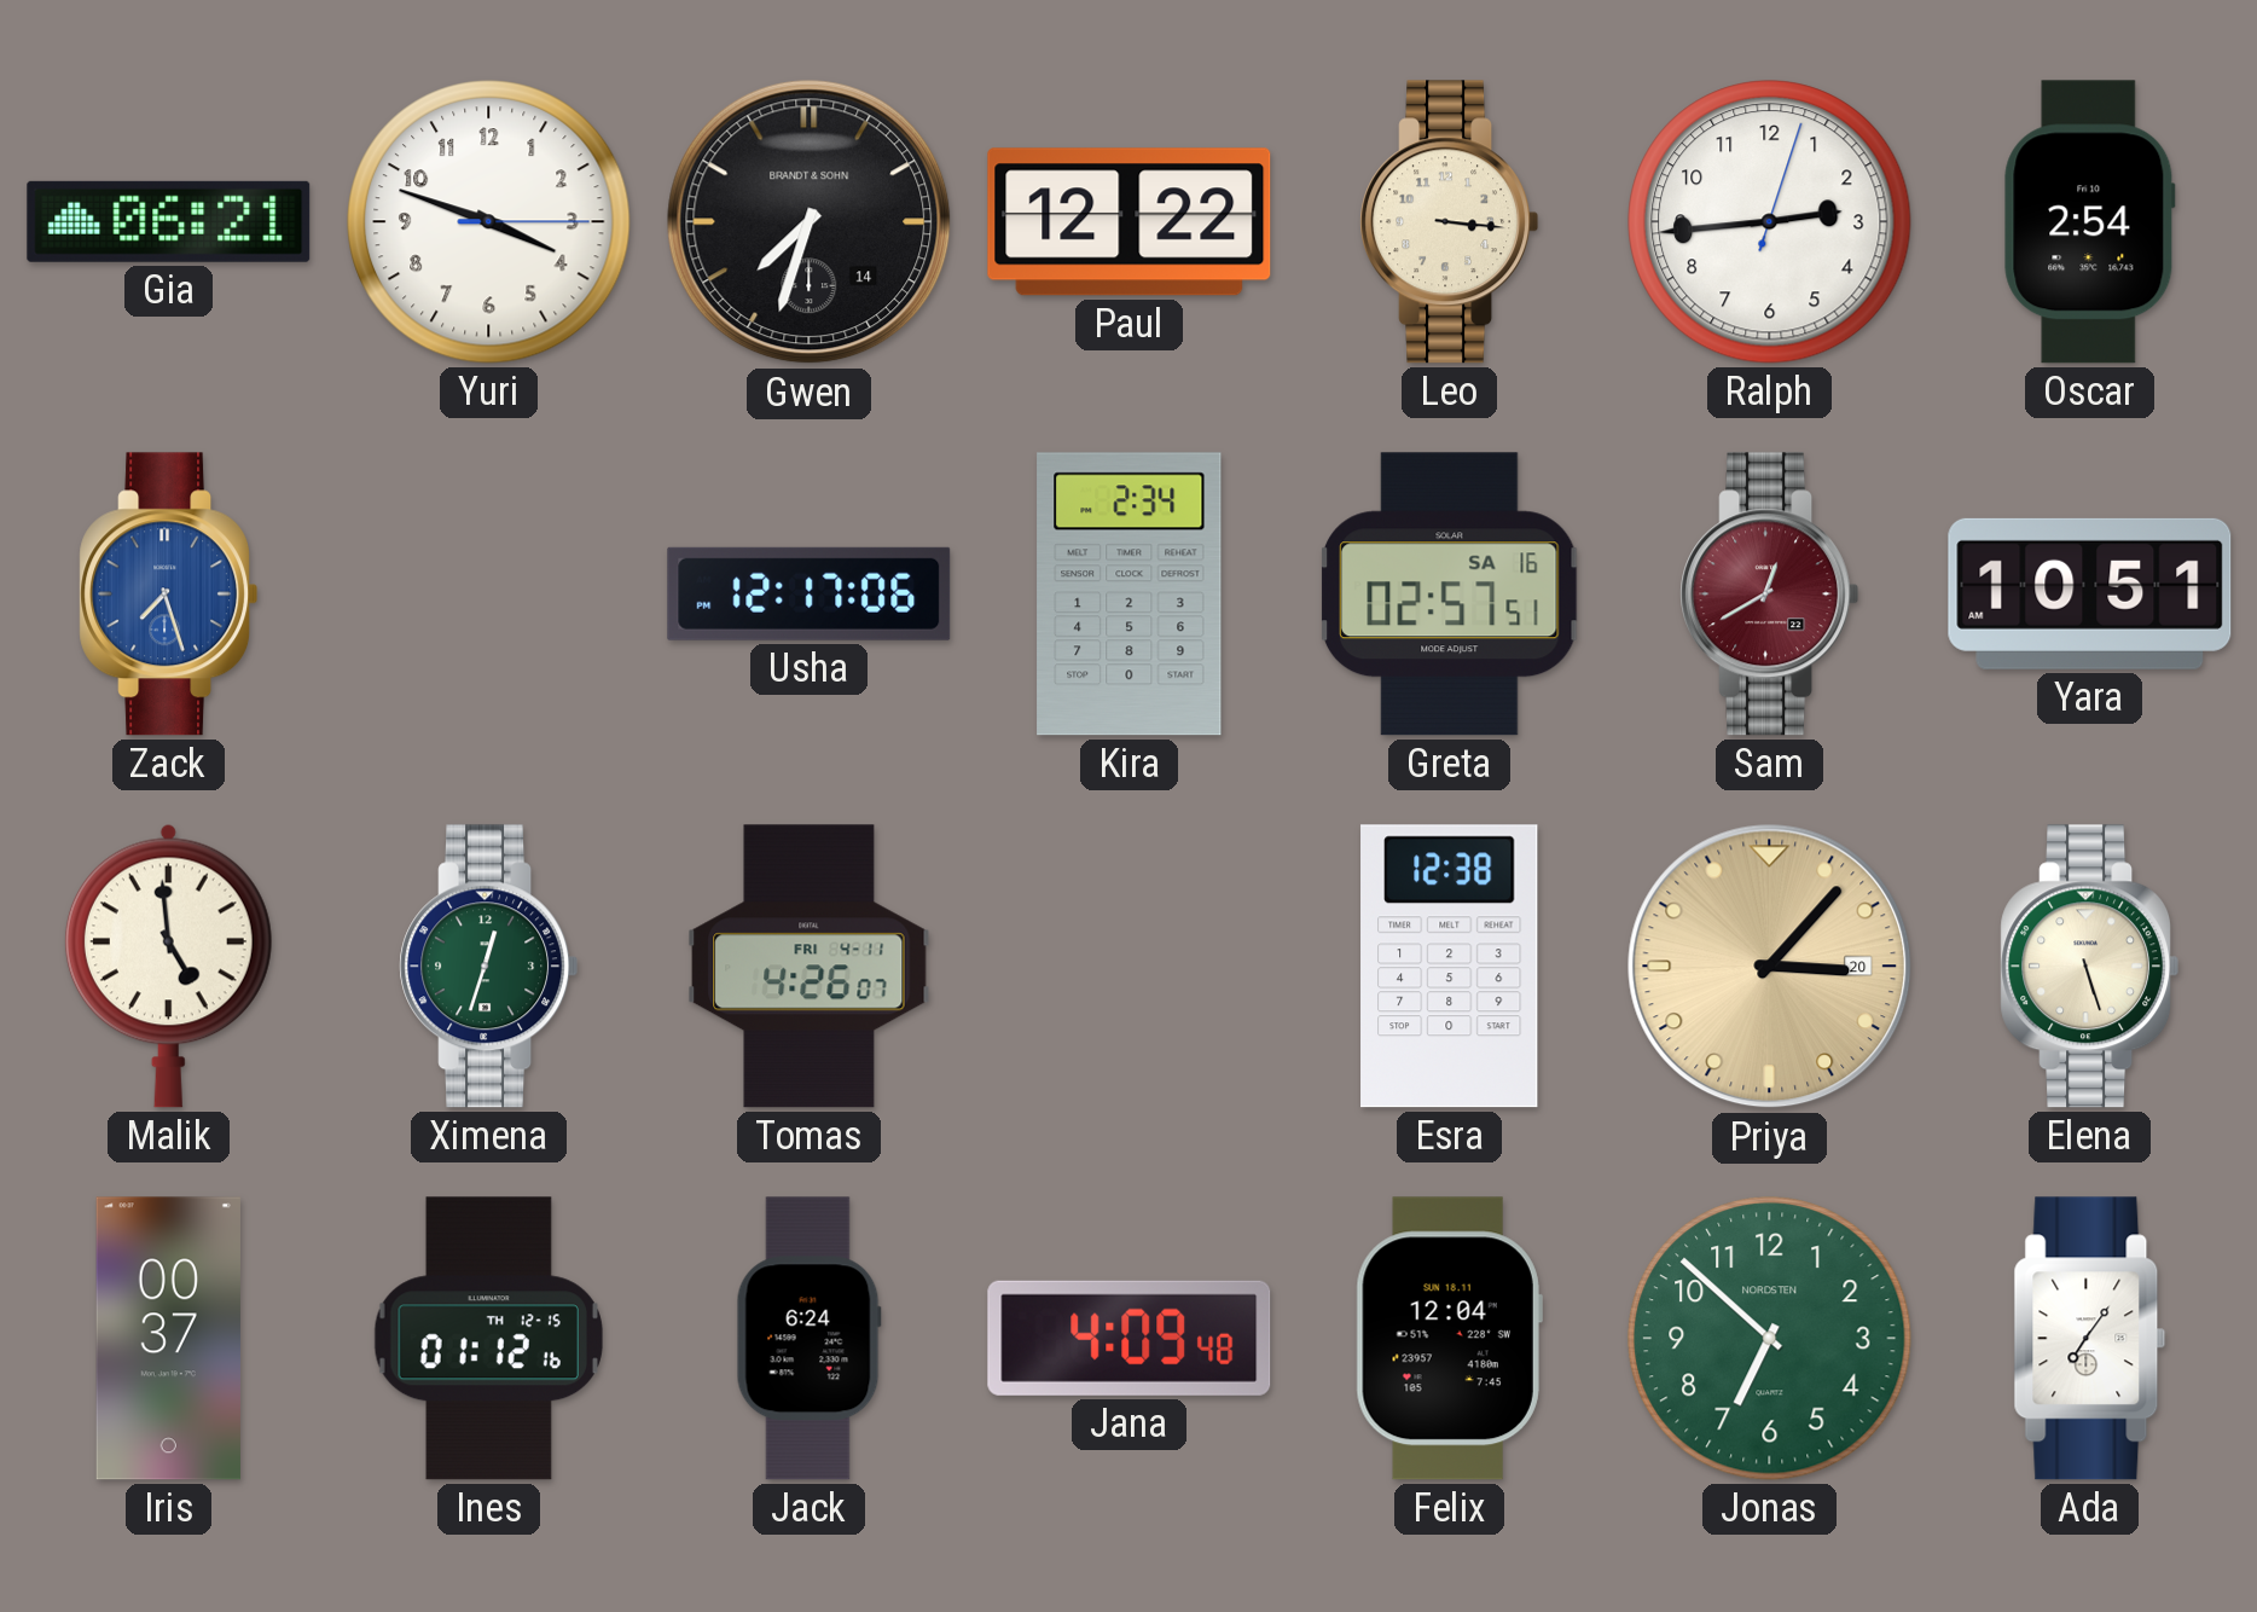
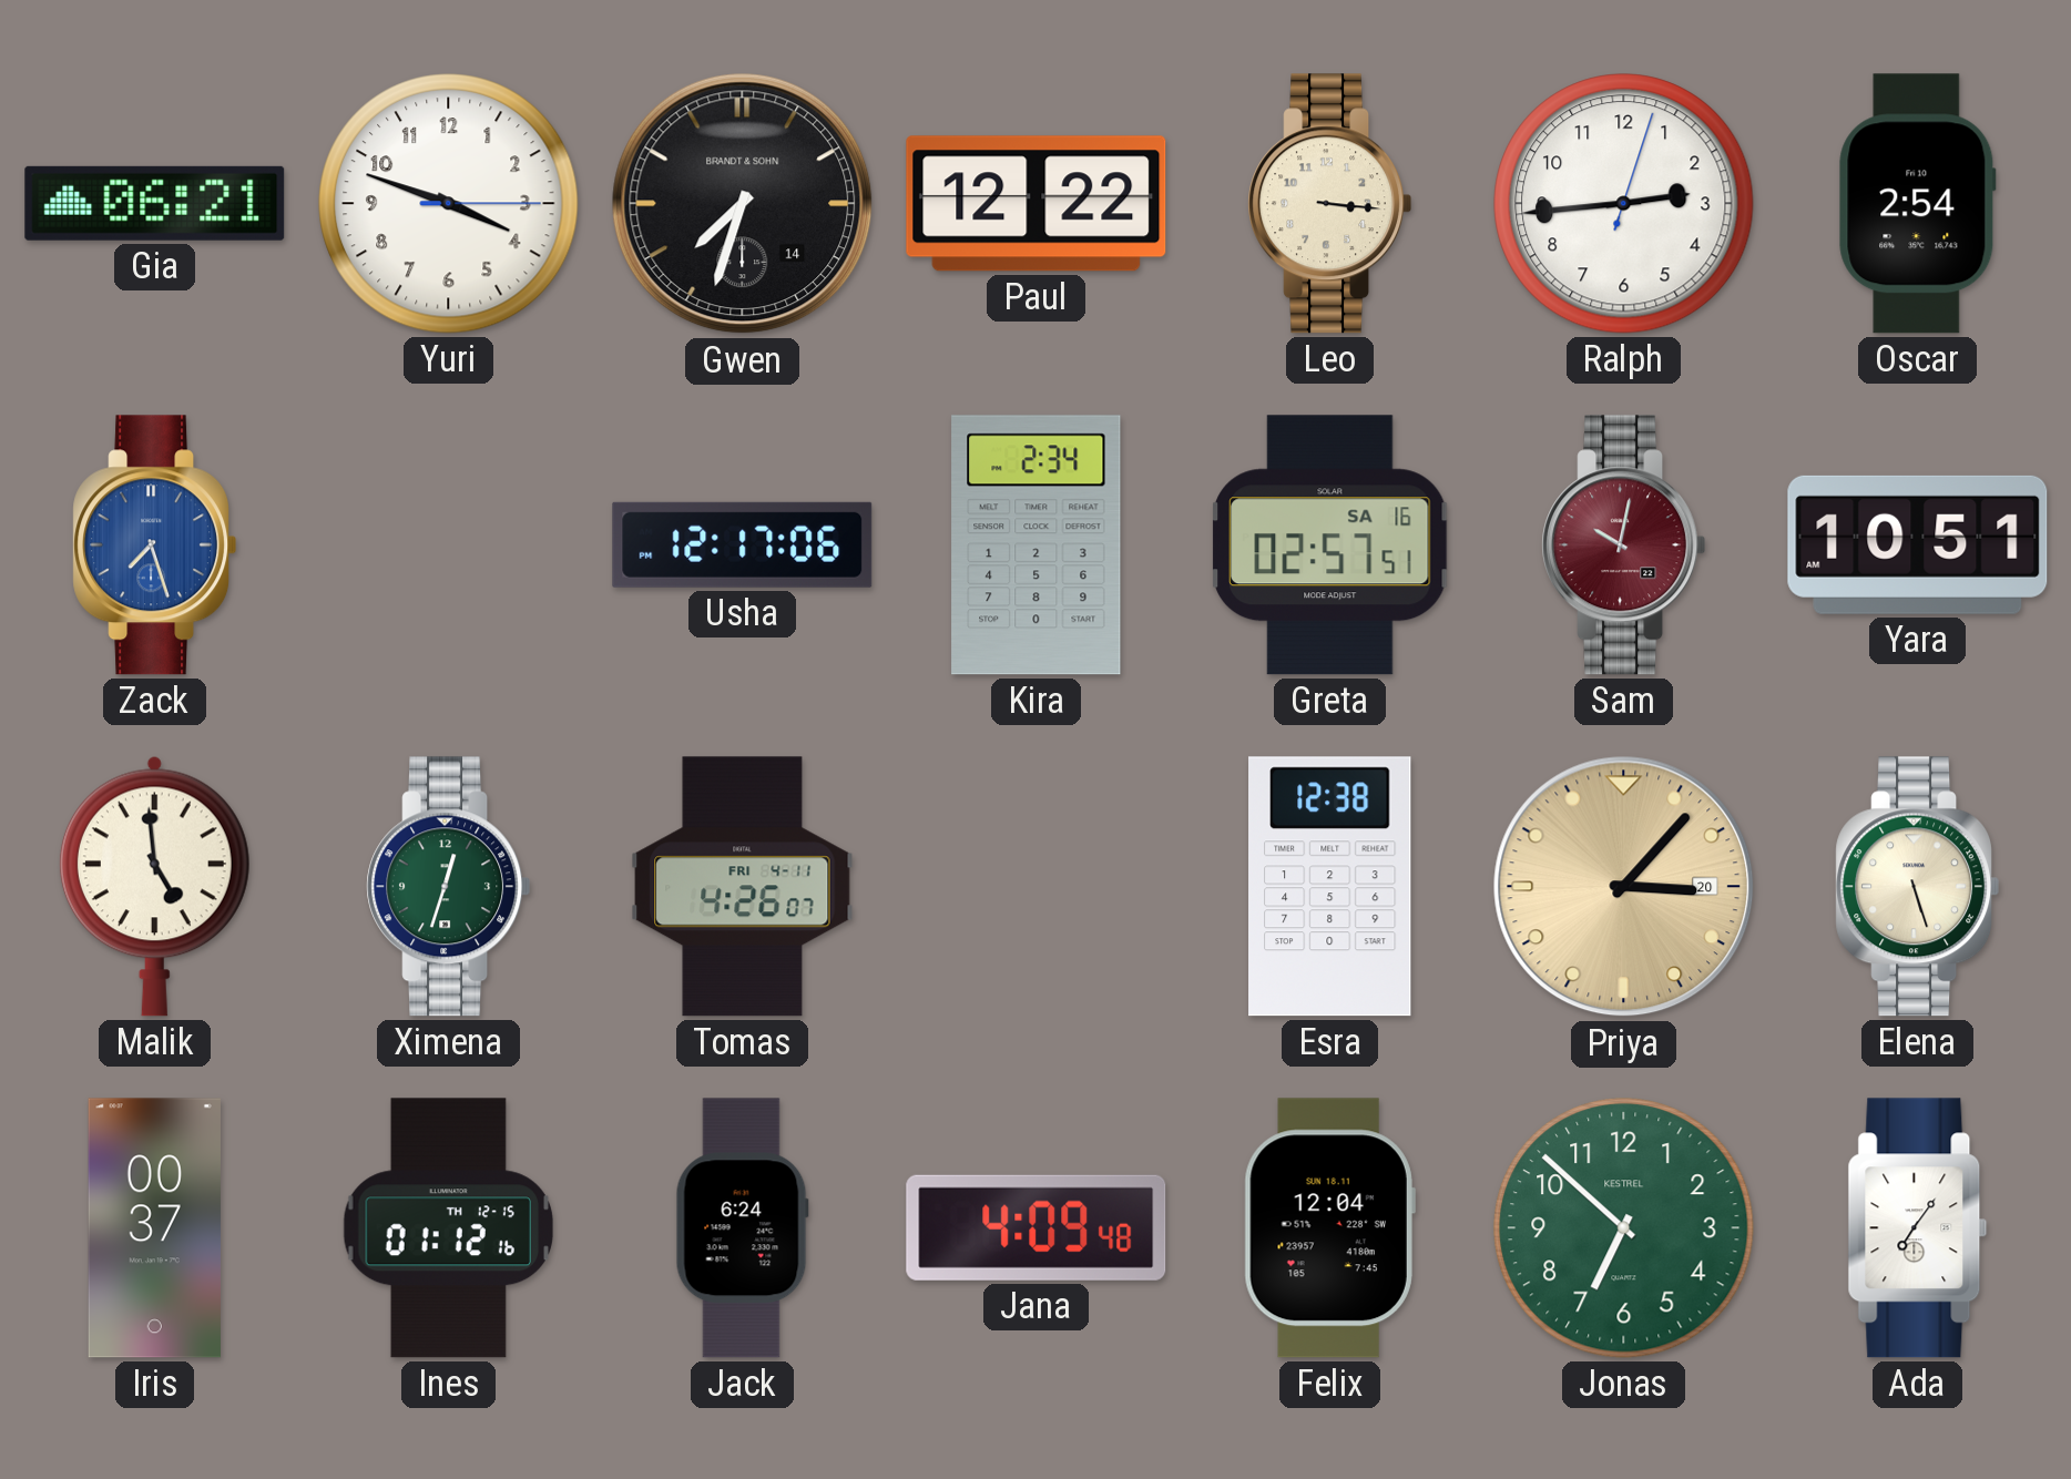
Sam: 12:40 -> 10:02
Jonas brand: NORDSTEN -> KESTREL
